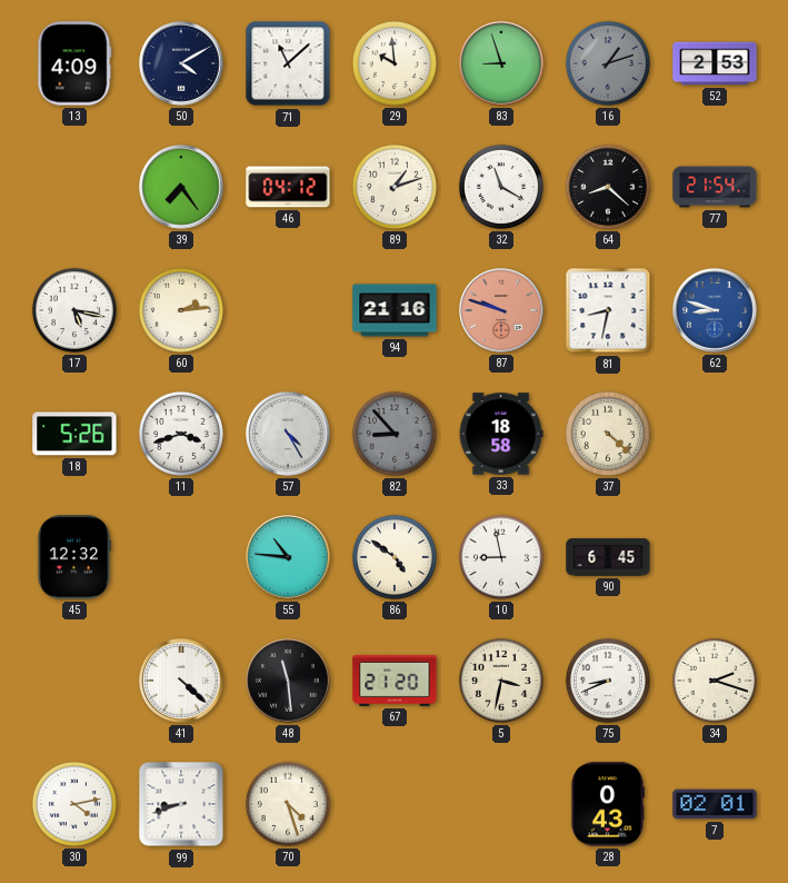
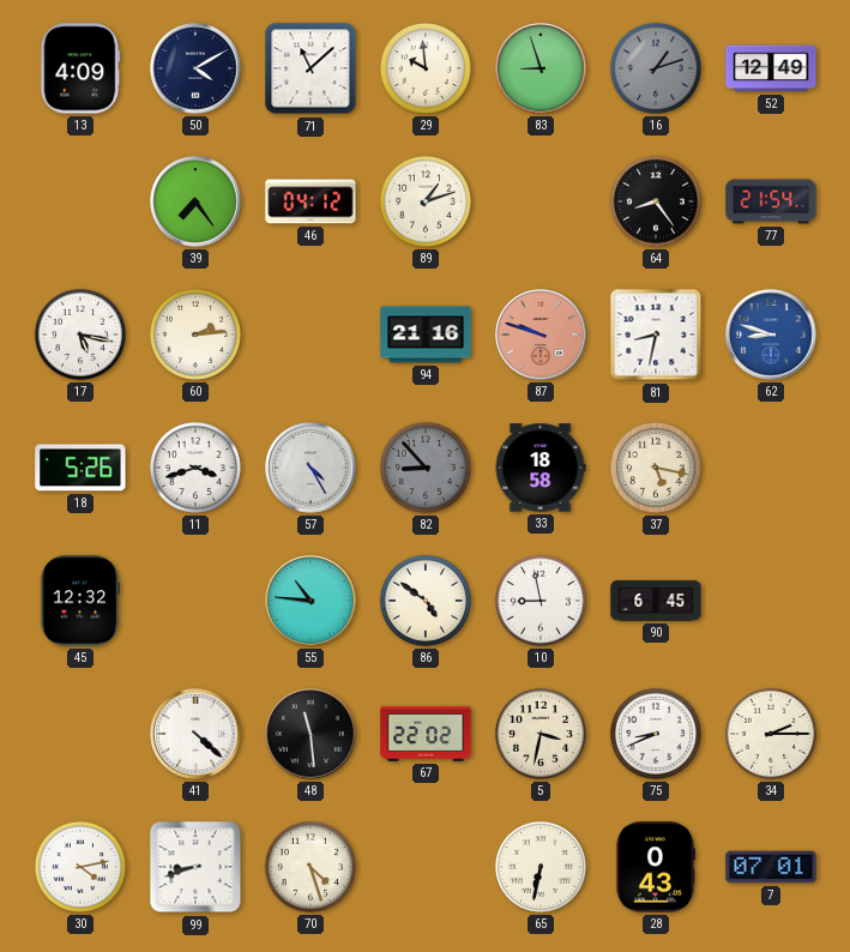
52: 2:53 -> 12:49
32: 11:20 -> none
64: 8:22 -> 8:24
37: 4:22 -> 5:17
67: 21:20 -> 22:02
34: 2:18 -> 2:15
65: none -> 6:32
7: 02:01 -> 07:01
